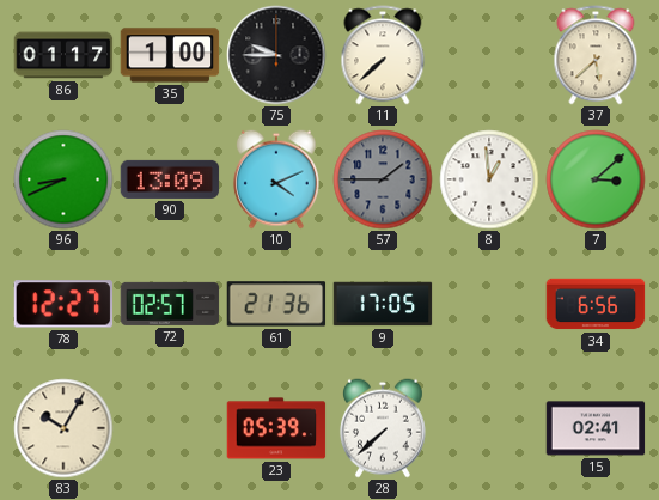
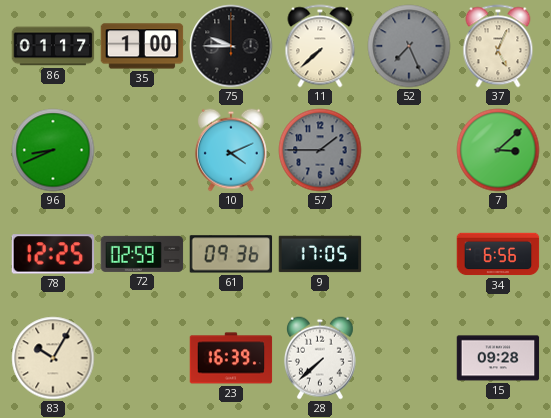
52: none -> 7:26
37: 5:38 -> 5:04
90: 13:09 -> none
8: 12:59 -> none
78: 12:27 -> 12:25
72: 02:57 -> 02:59
61: 21:36 -> 09:36
23: 05:39 -> 16:39
15: 02:41 -> 09:28
